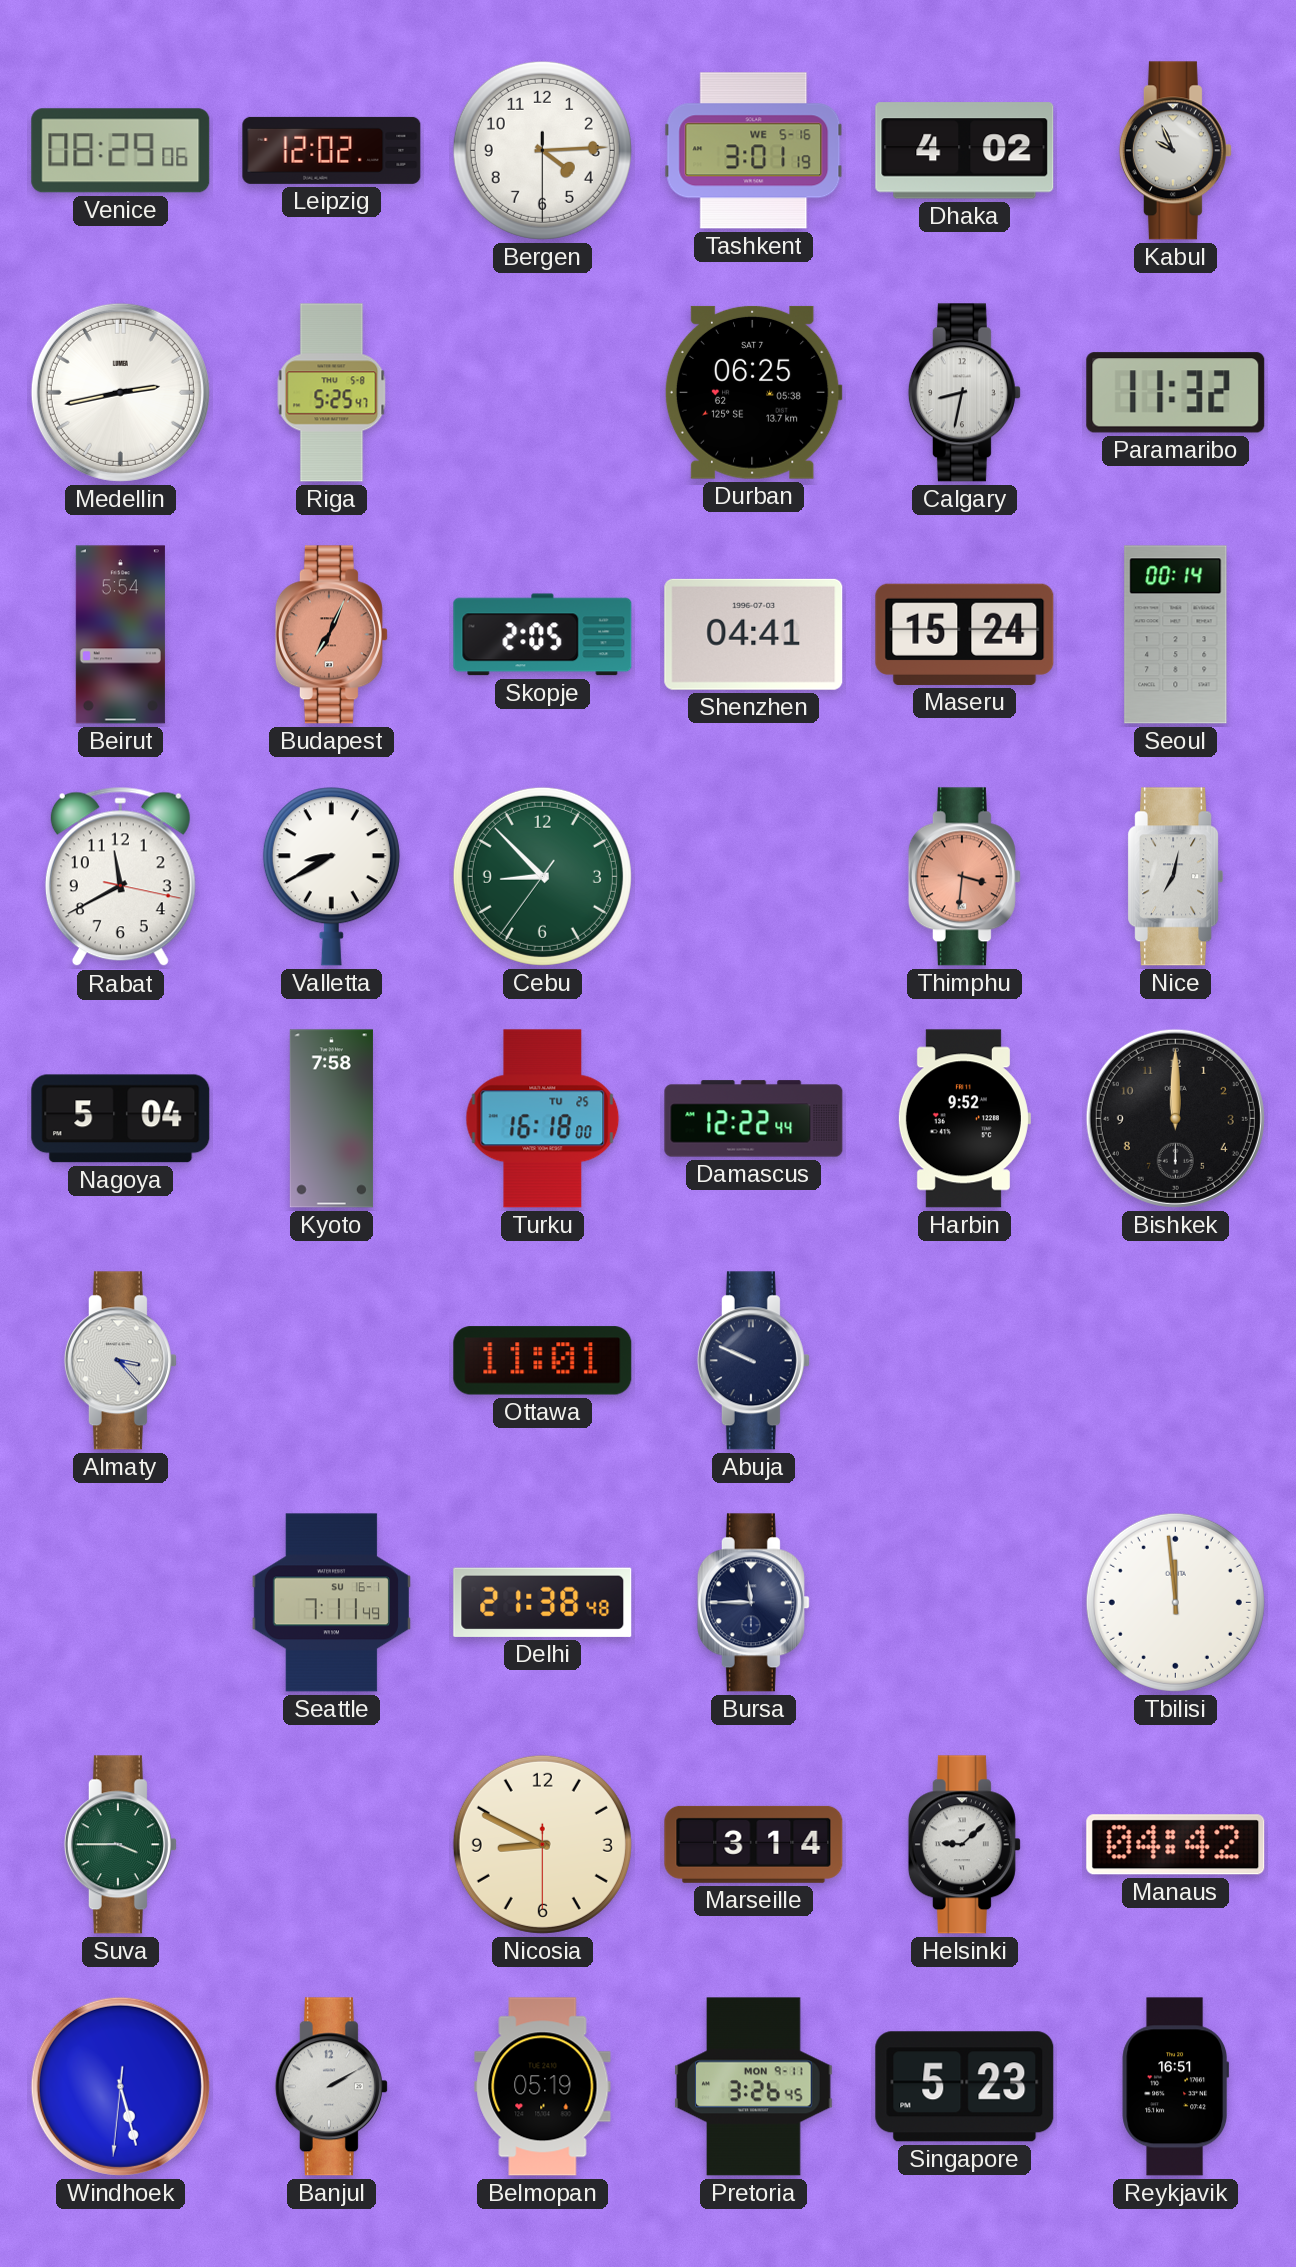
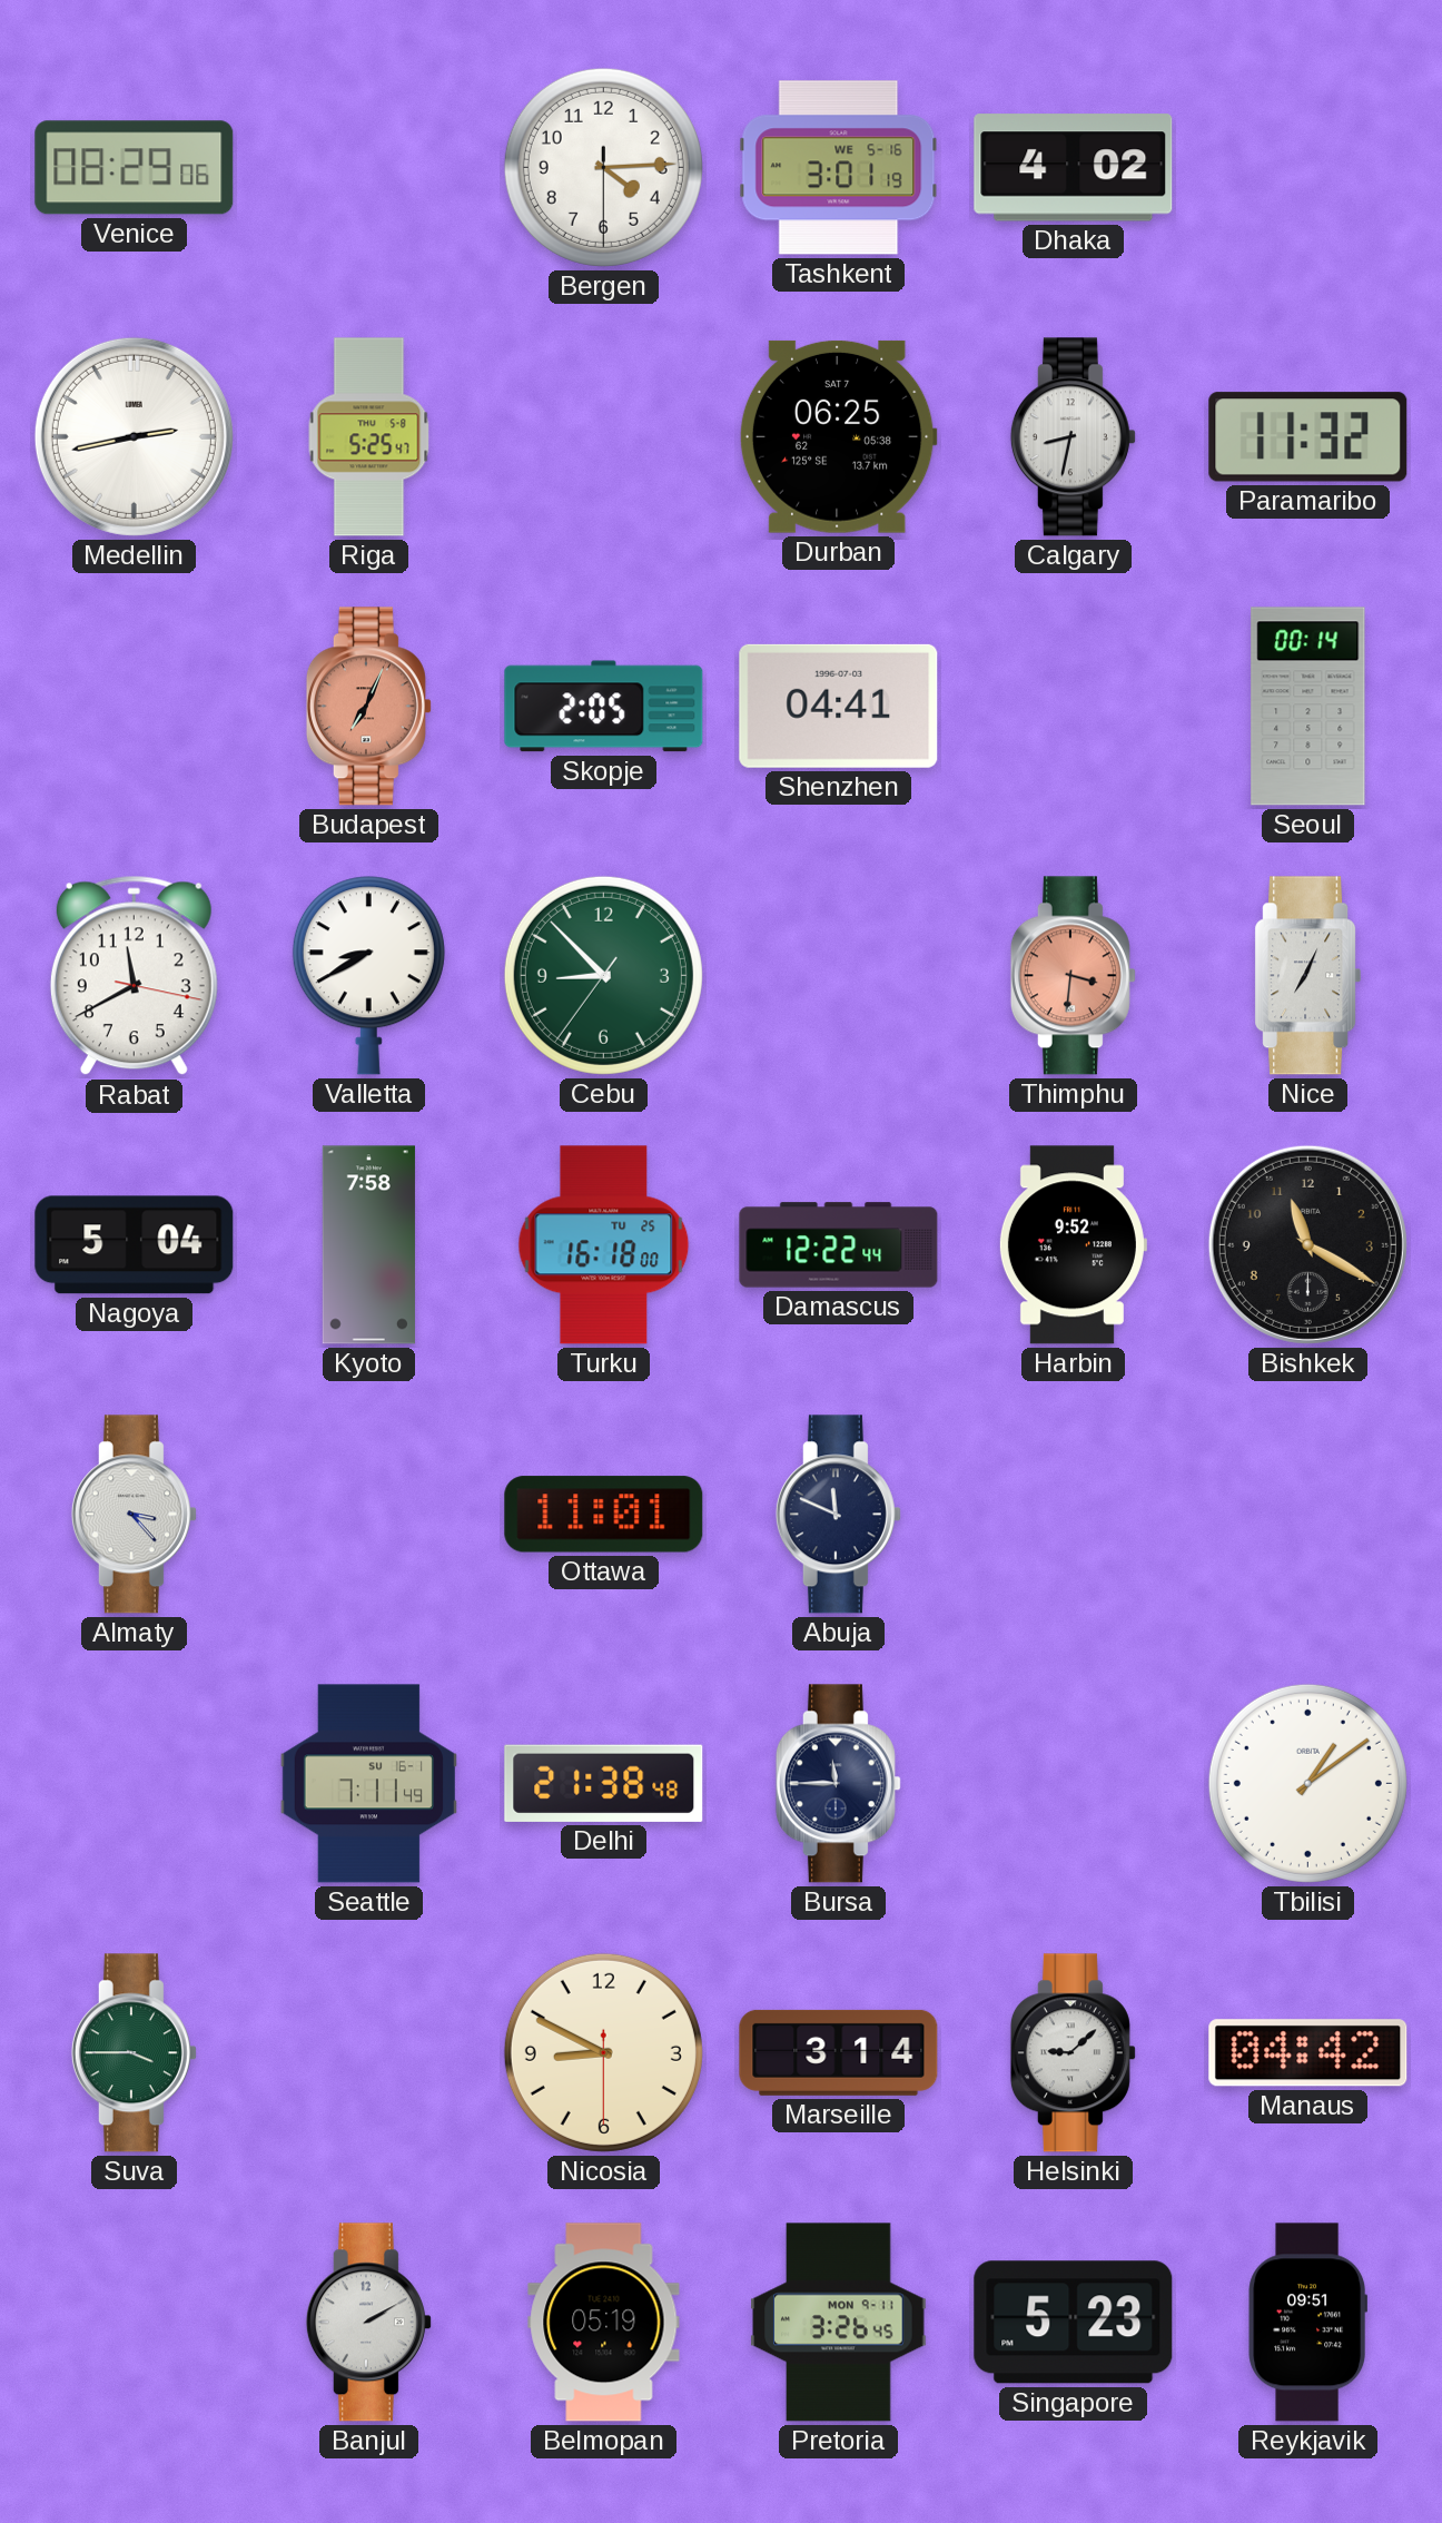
Leipzig: 12:02 -> none
Kabul: 9:56 -> none
Beirut: 5:54 -> none
Maseru: 15:24 -> none
Nice: 7:02 -> 7:04
Bishkek: 12:00 -> 11:20
Abuja: 9:49 -> 11:49
Tbilisi: 11:59 -> 1:09
Windhoek: 5:27 -> none
Reykjavik: 16:51 -> 09:51
